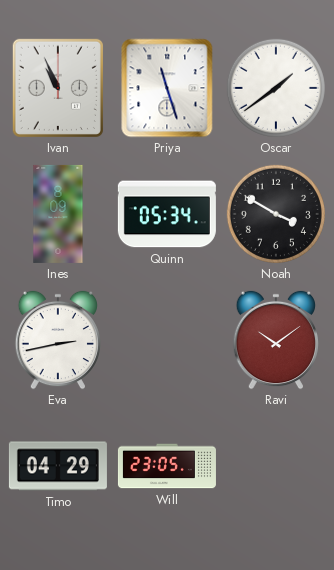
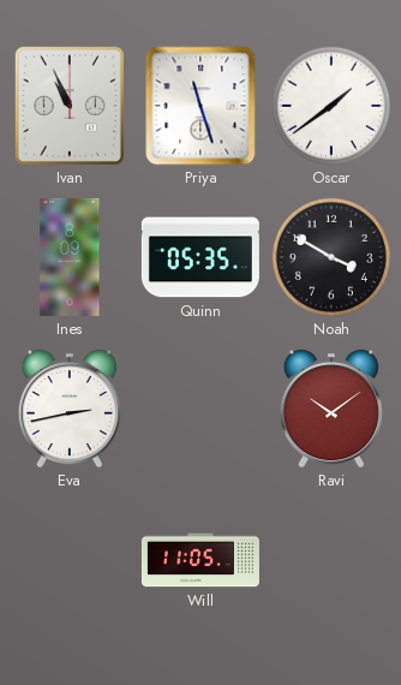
Quinn: 05:34 -> 05:35
Timo: 04:29 -> none
Will: 23:05 -> 11:05
